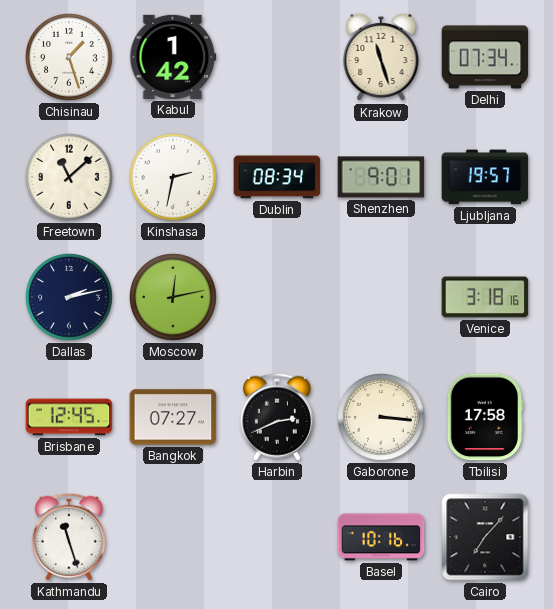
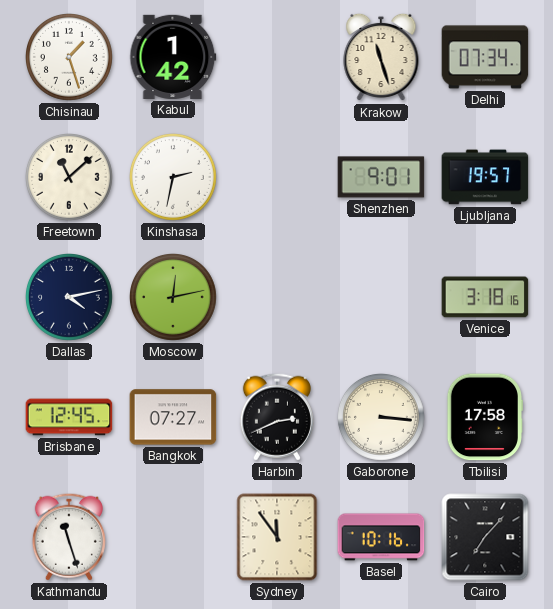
Dublin: 08:34 -> none
Dallas: 2:13 -> 4:13
Sydney: none -> 11:54
